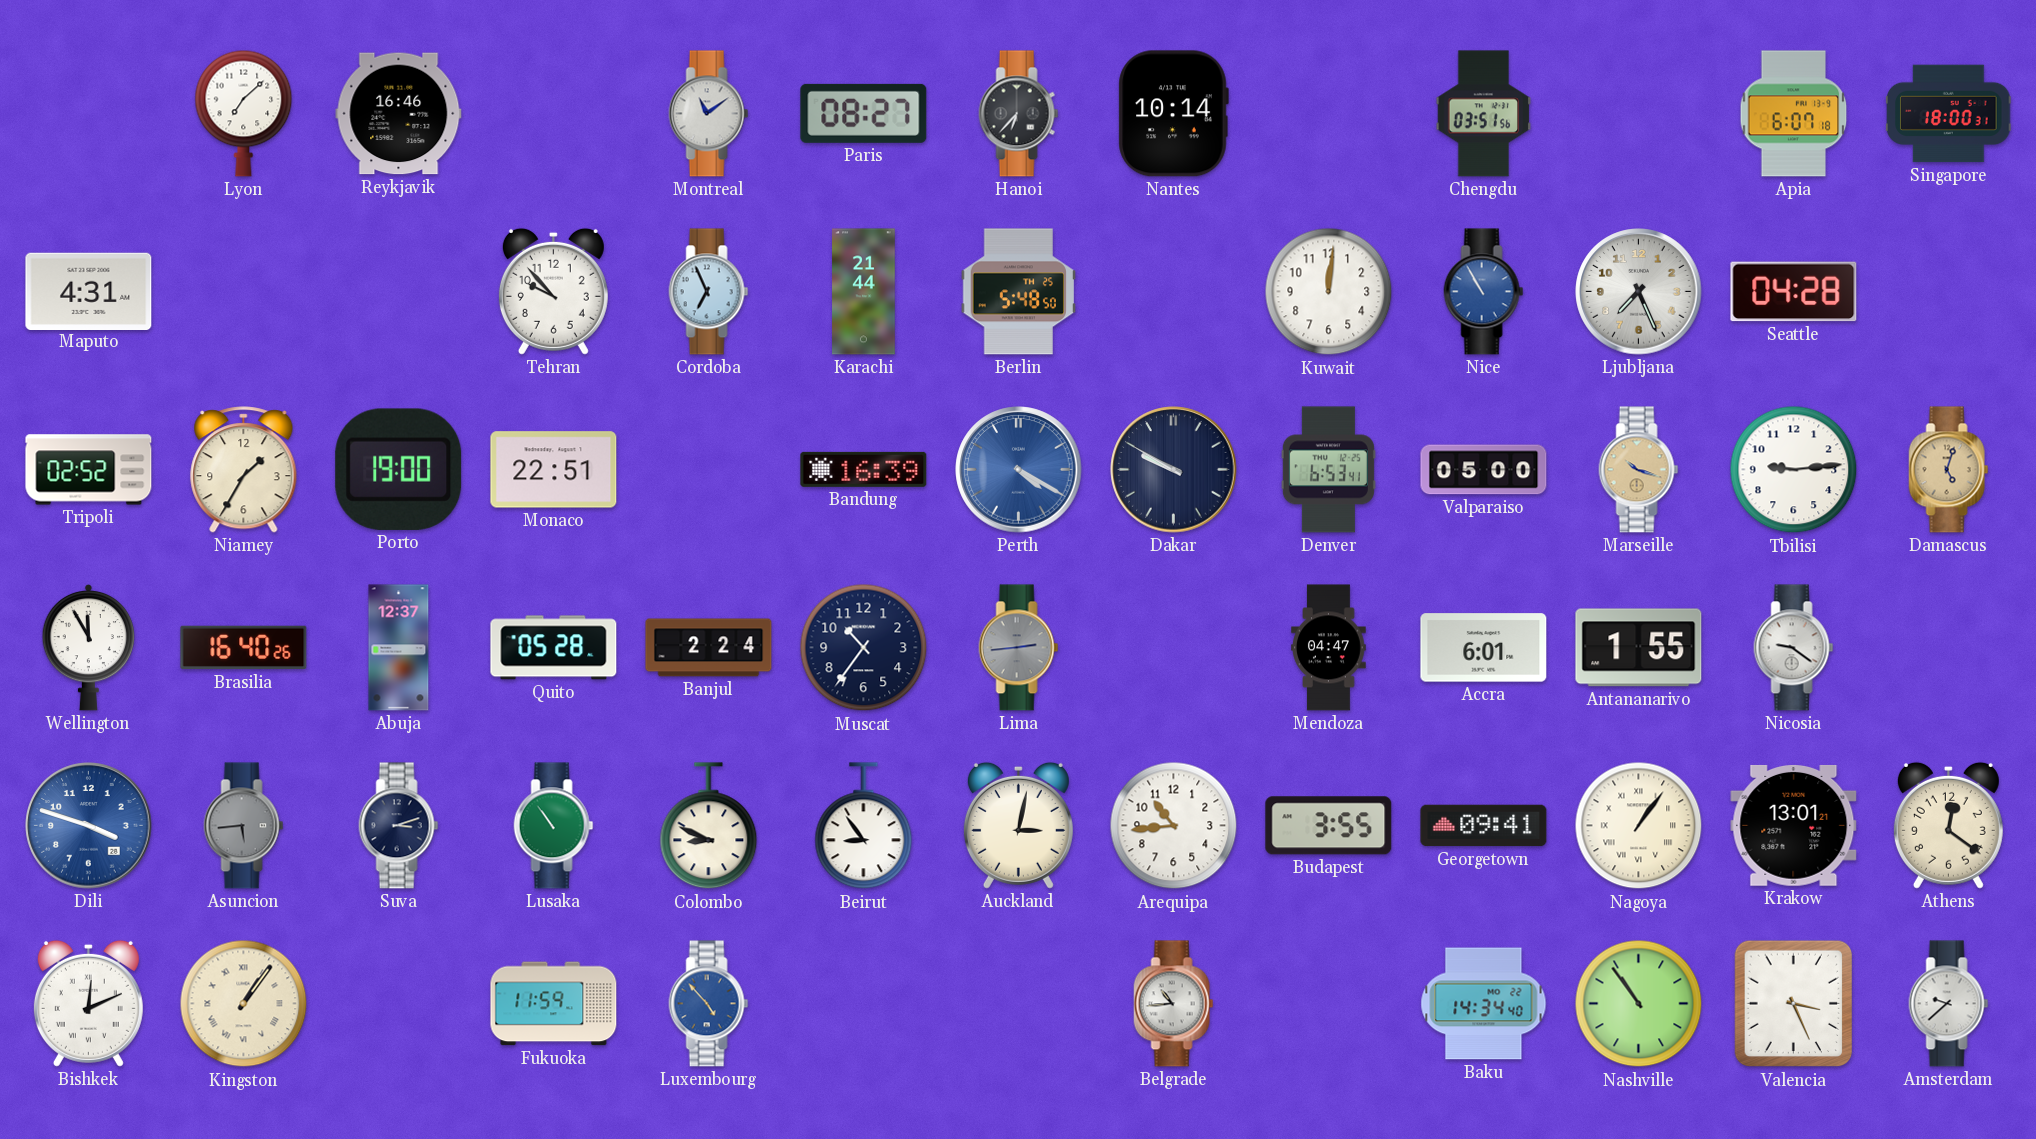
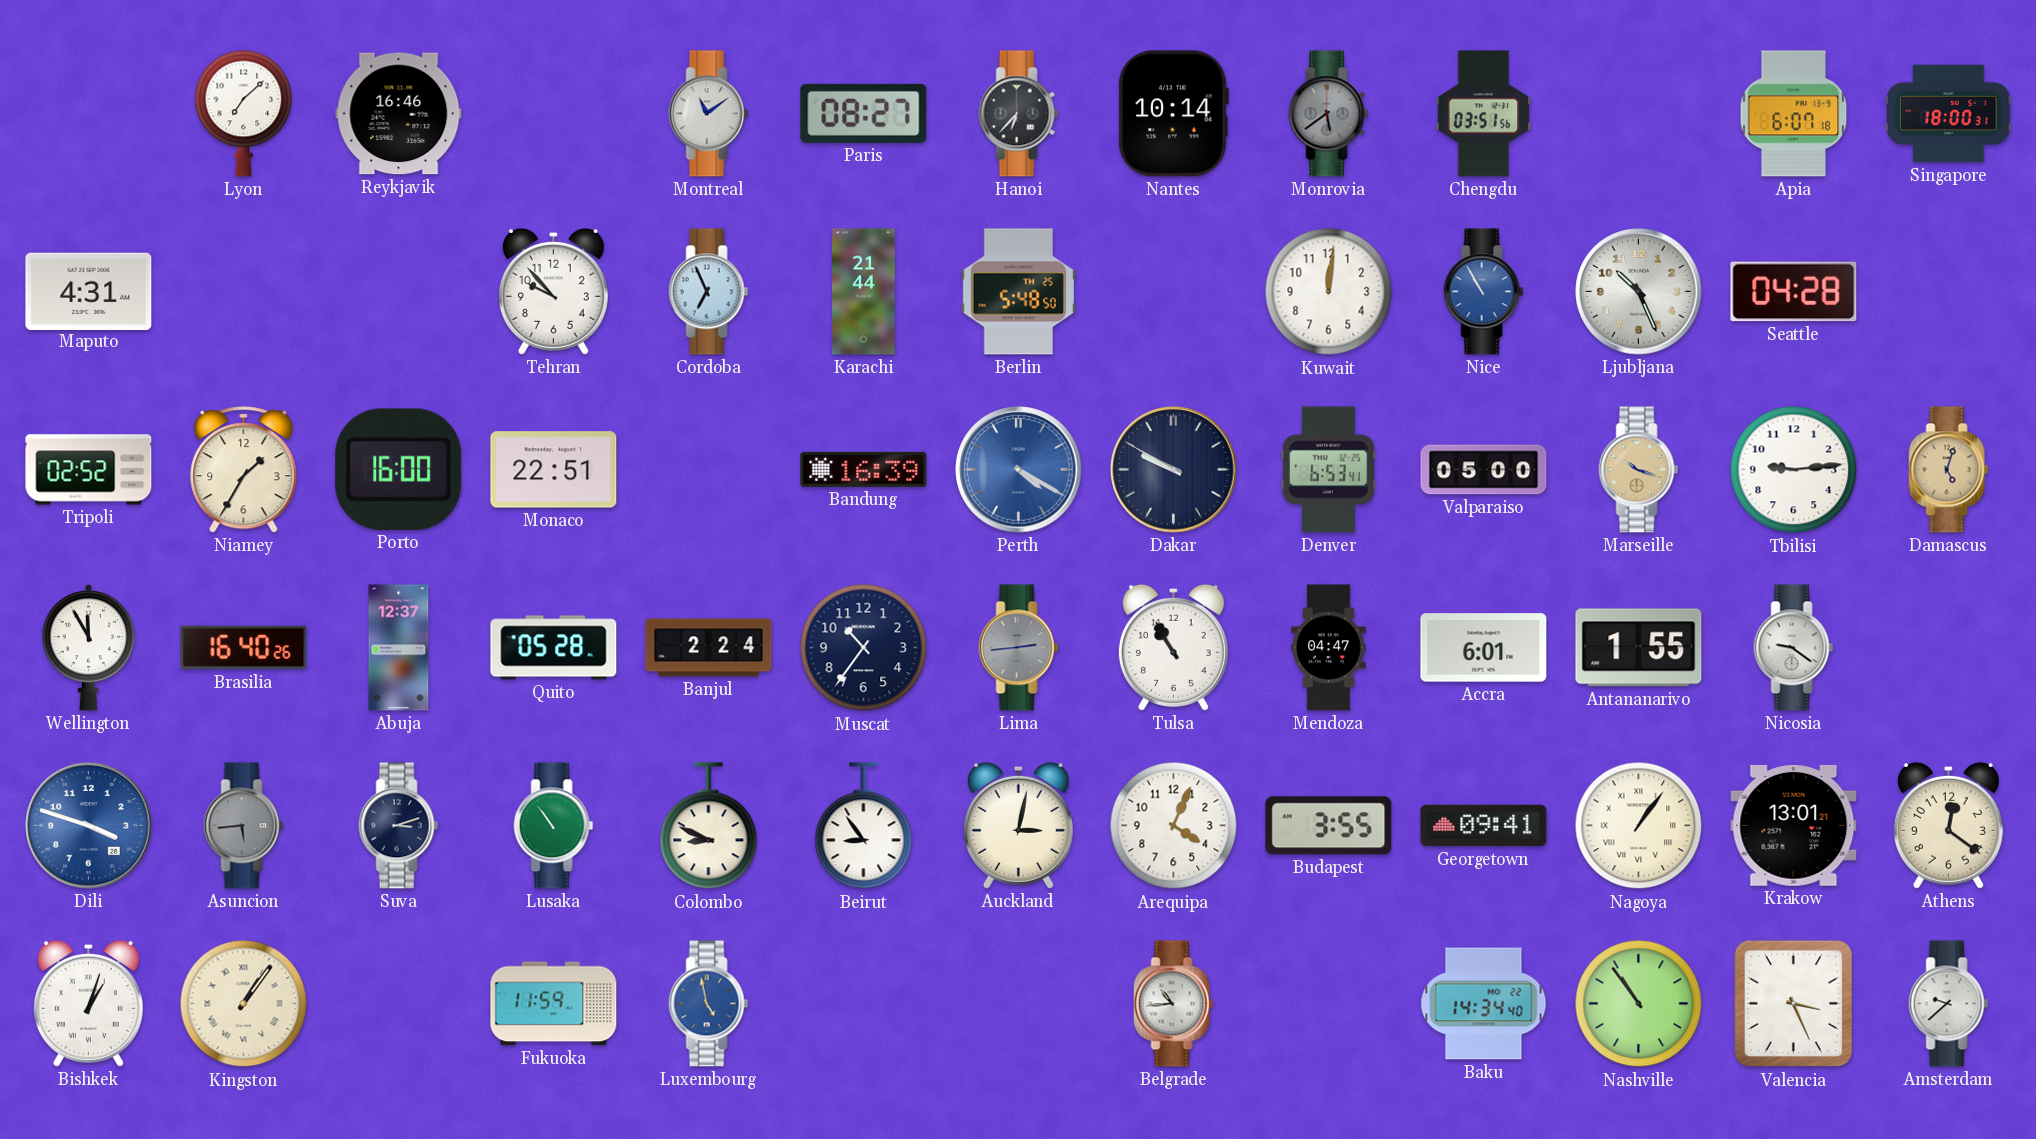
Monrovia: none -> 5:39
Ljubljana: 7:26 -> 10:26
Porto: 19:00 -> 16:00
Tulsa: none -> 10:55
Arequipa: 10:44 -> 4:04
Bishkek: 12:11 -> 1:03
Luxembourg: 4:53 -> 4:58
